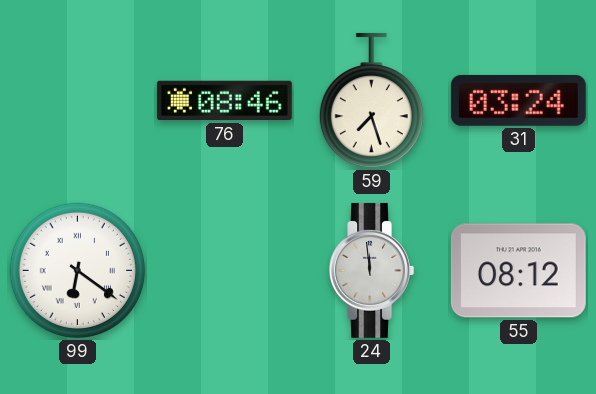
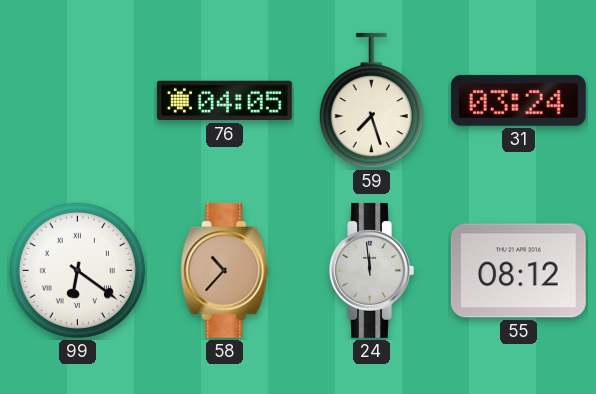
76: 08:46 -> 04:05
58: none -> 10:37
